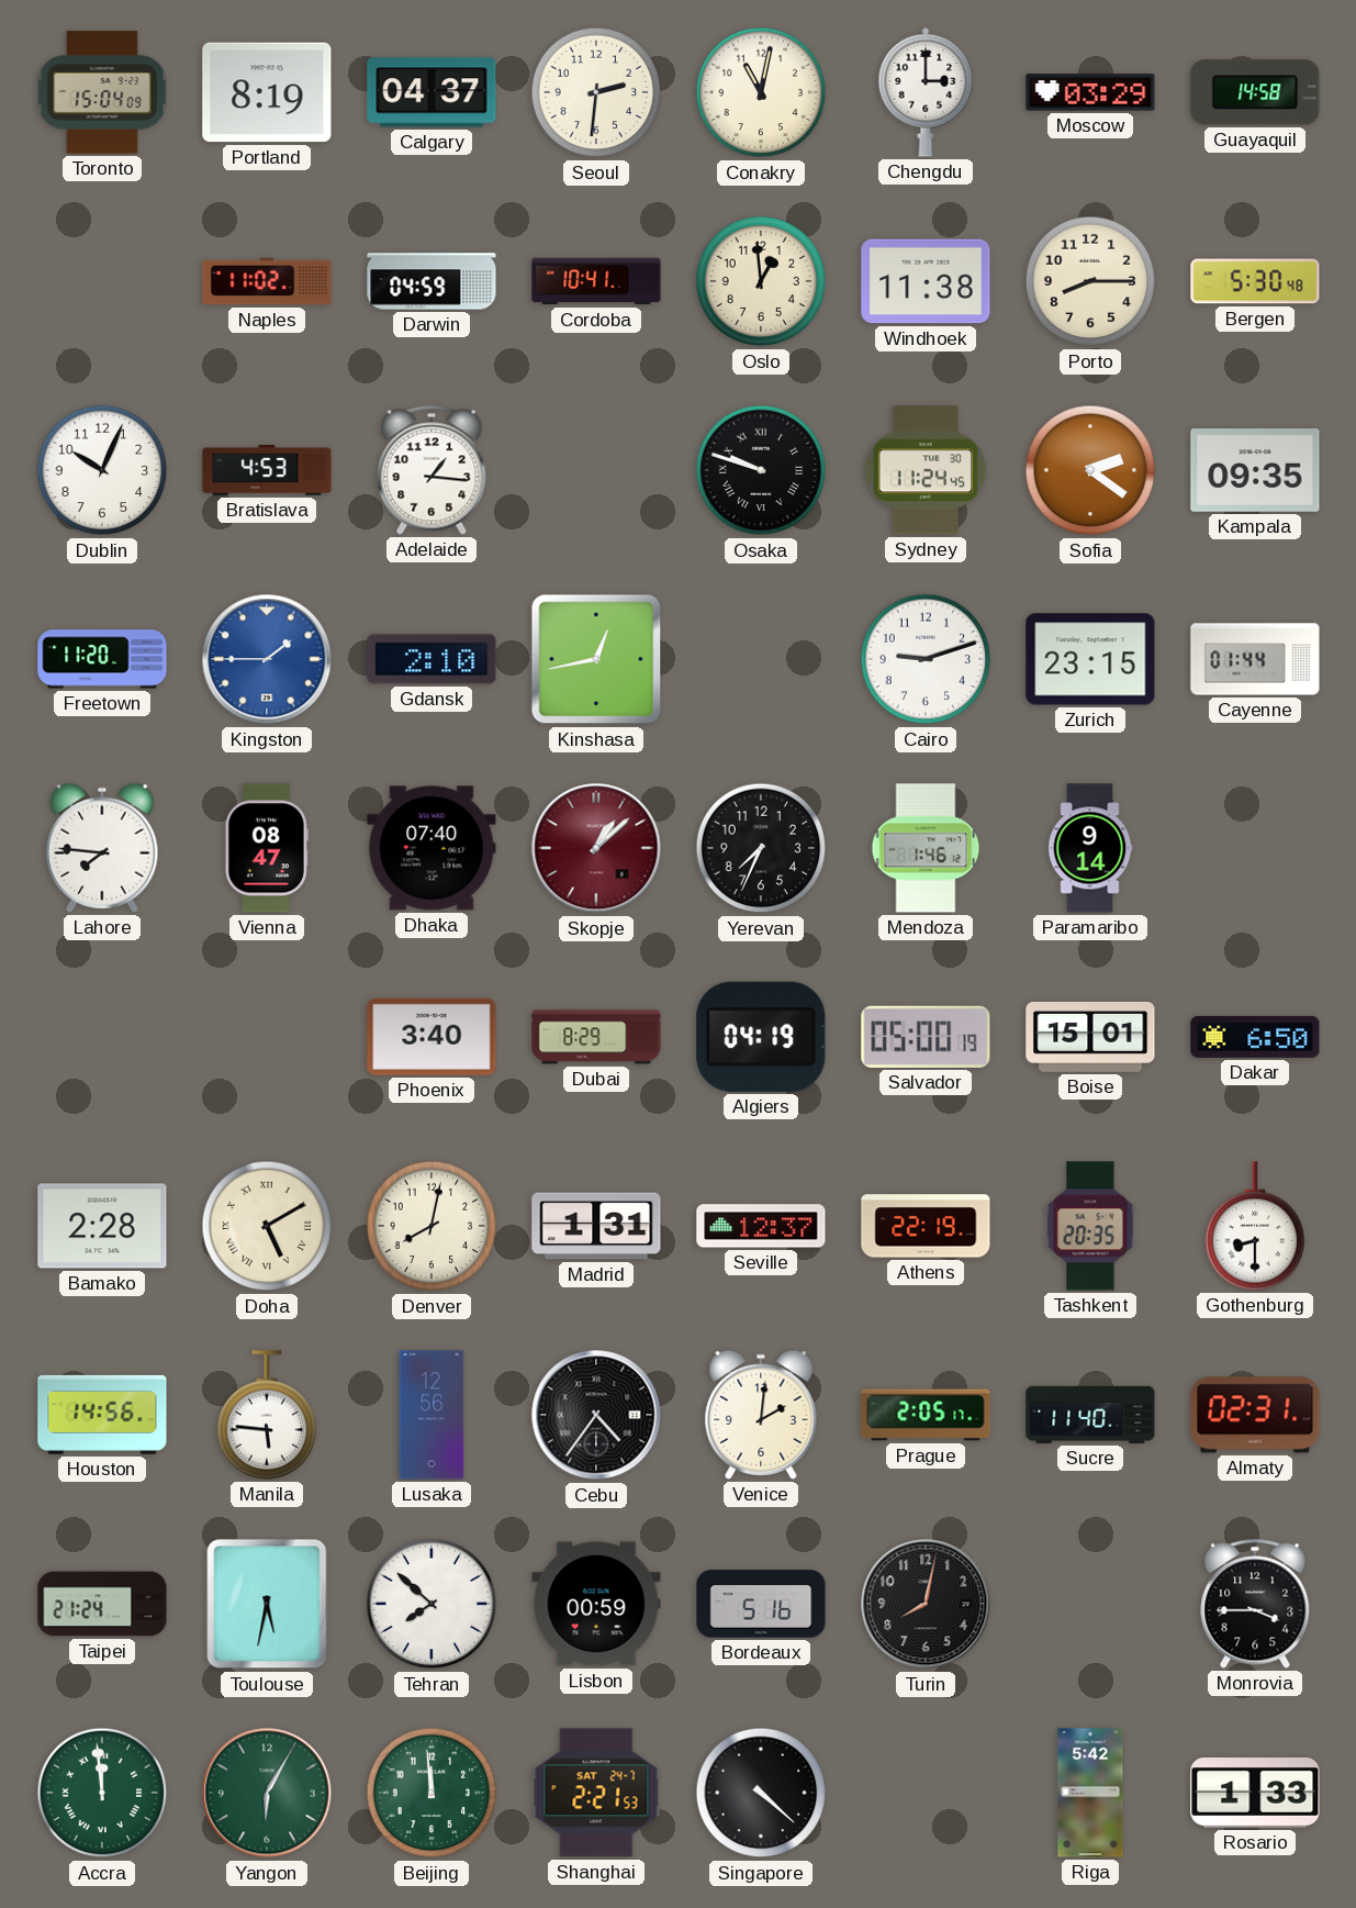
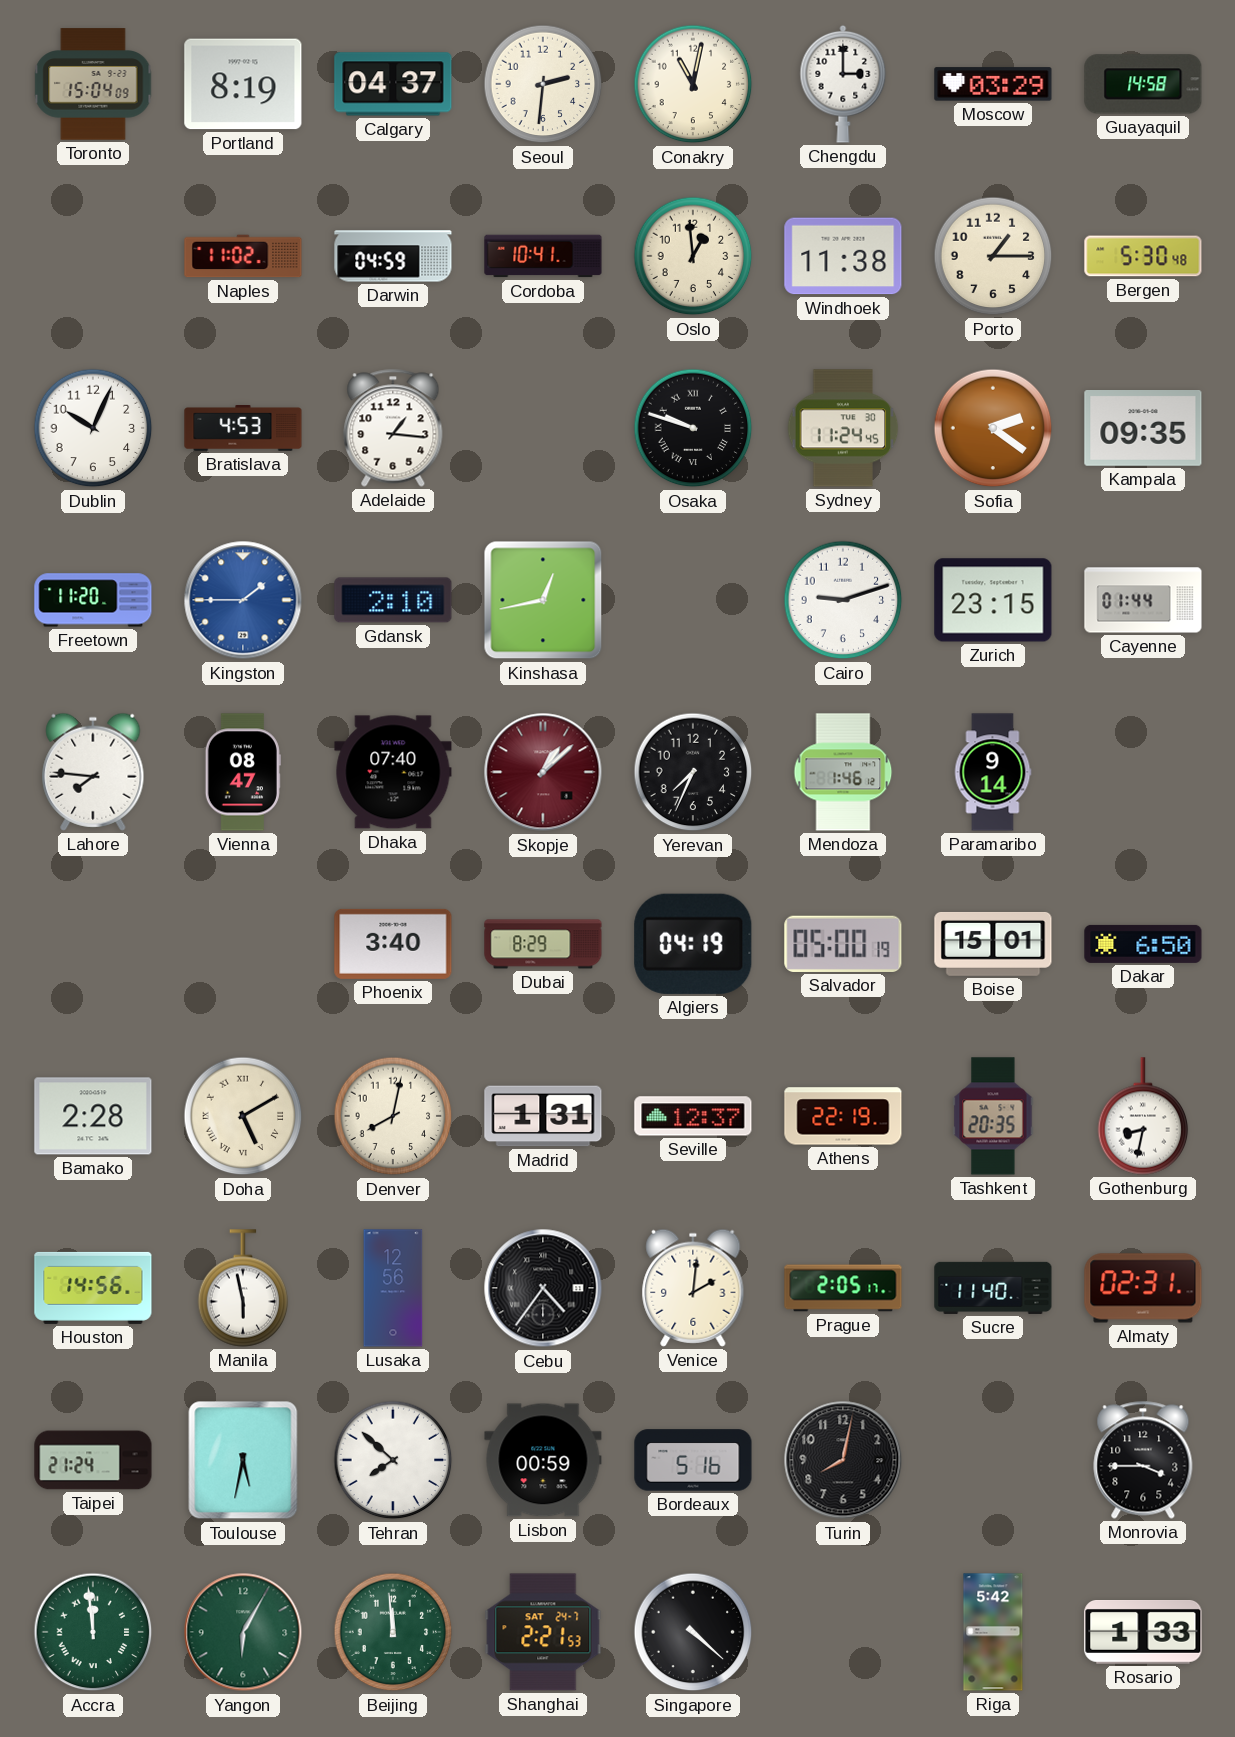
Porto: 8:15 -> 1:15
Gothenburg: 8:30 -> 8:32
Manila: 5:46 -> 5:58
